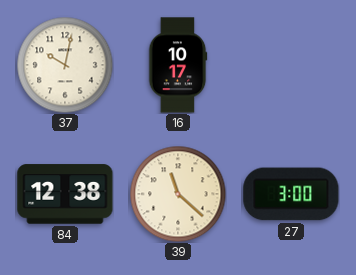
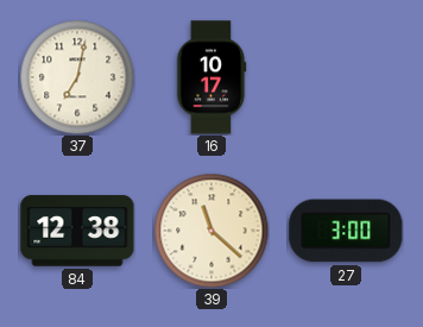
37: 10:02 -> 7:02
